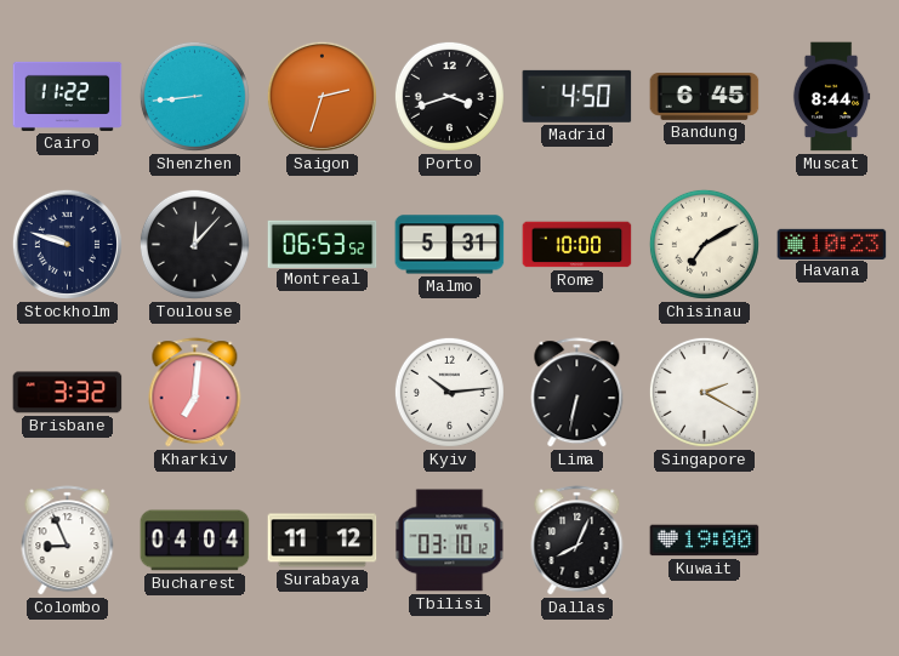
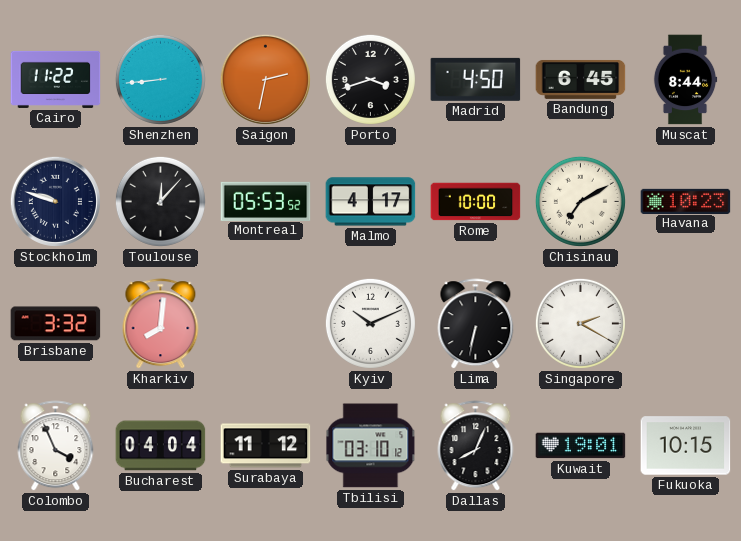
Saigon: 2:33 -> 2:32
Montreal: 06:53 -> 05:53
Malmo: 5:31 -> 4:17
Kharkiv: 7:01 -> 8:01
Kyiv: 10:14 -> 10:11
Colombo: 8:56 -> 3:56
Kuwait: 19:00 -> 19:01
Fukuoka: none -> 10:15
